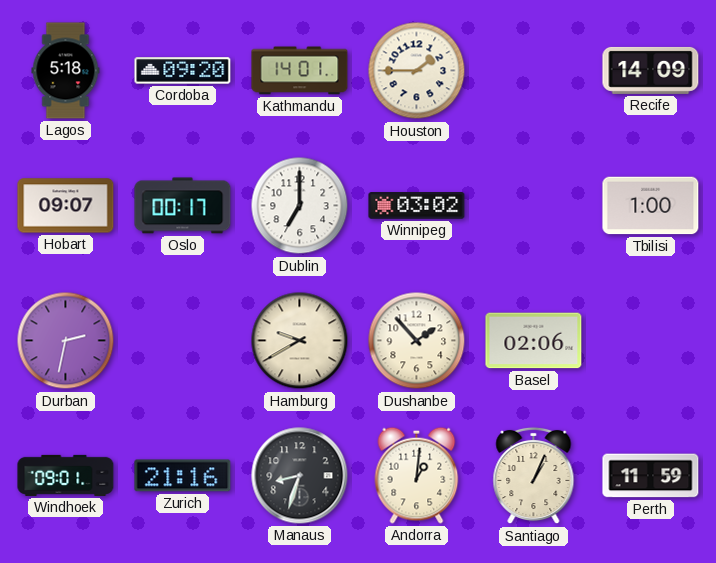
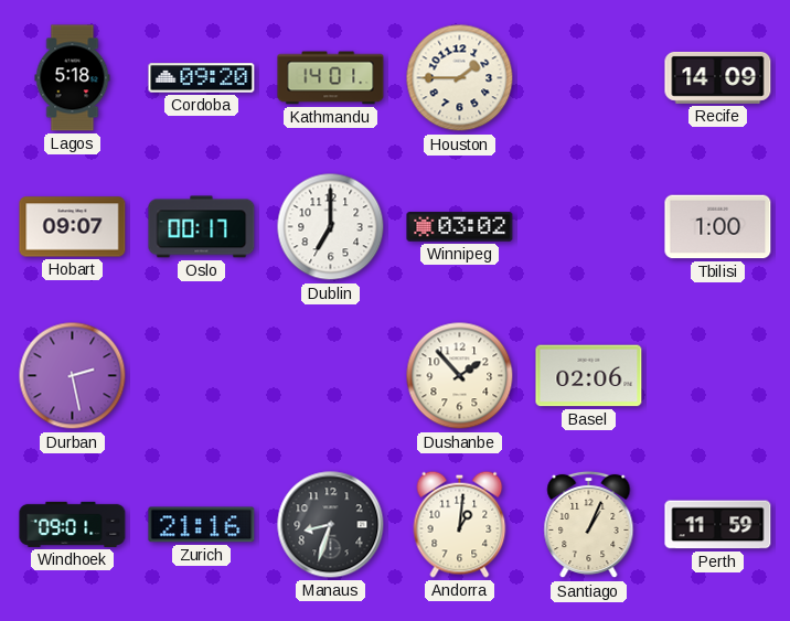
Durban: 2:32 -> 2:28
Hamburg: 9:40 -> none
